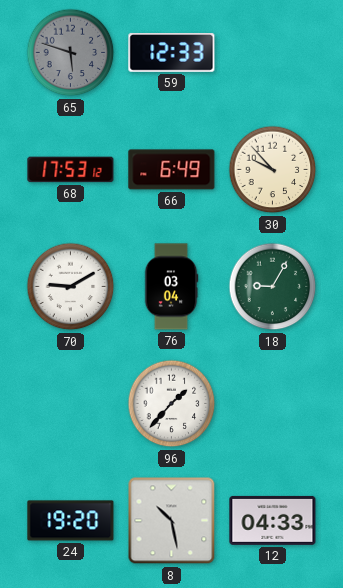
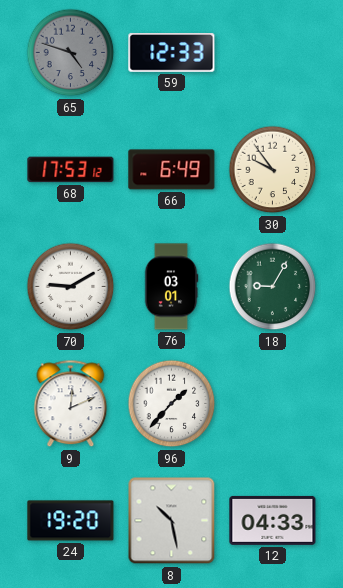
65: 5:48 -> 4:48
30: 9:53 -> 9:54
76: 03:04 -> 03:01
9: none -> 12:11
